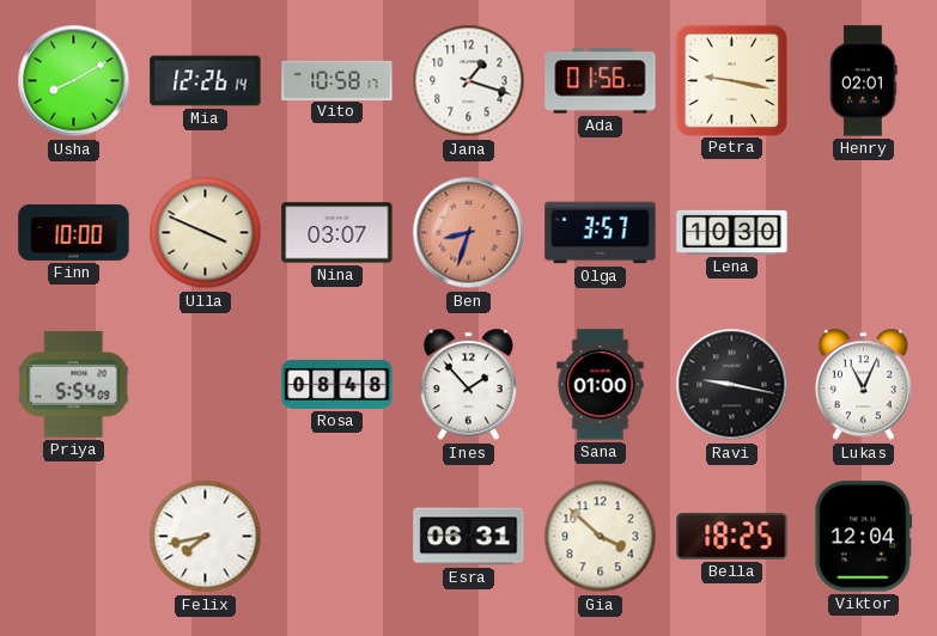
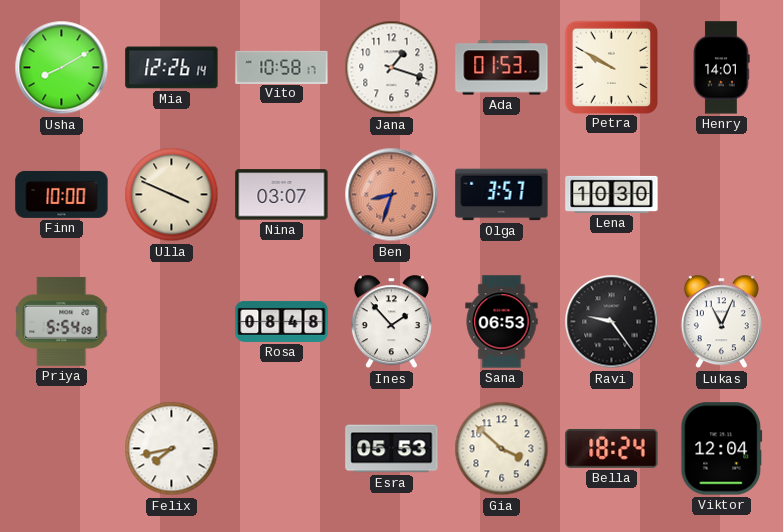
Ada: 01:56 -> 01:53
Petra: 9:17 -> 9:50
Henry: 02:01 -> 14:01
Sana: 01:00 -> 06:53
Ravi: 9:17 -> 9:24
Esra: 06:31 -> 05:53
Bella: 18:25 -> 18:24
